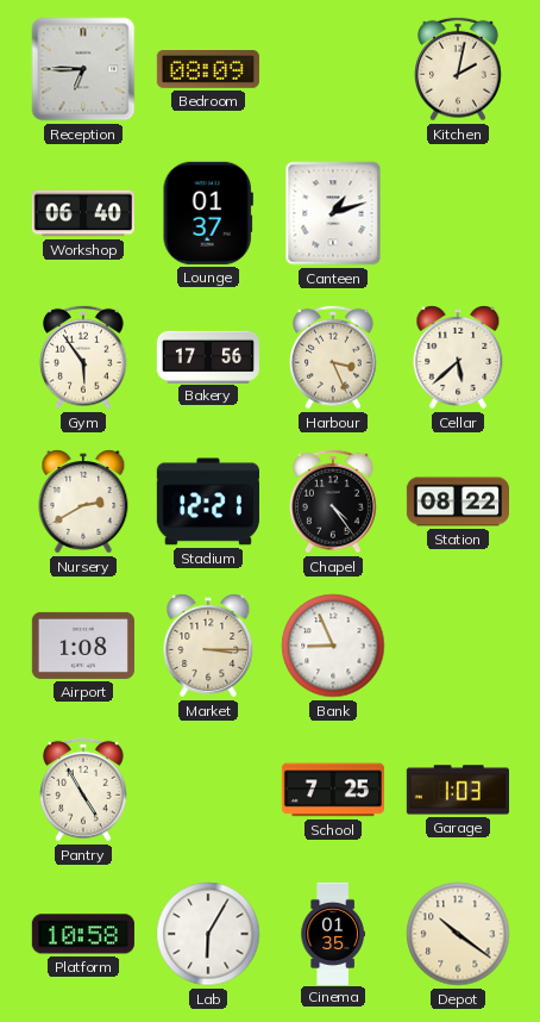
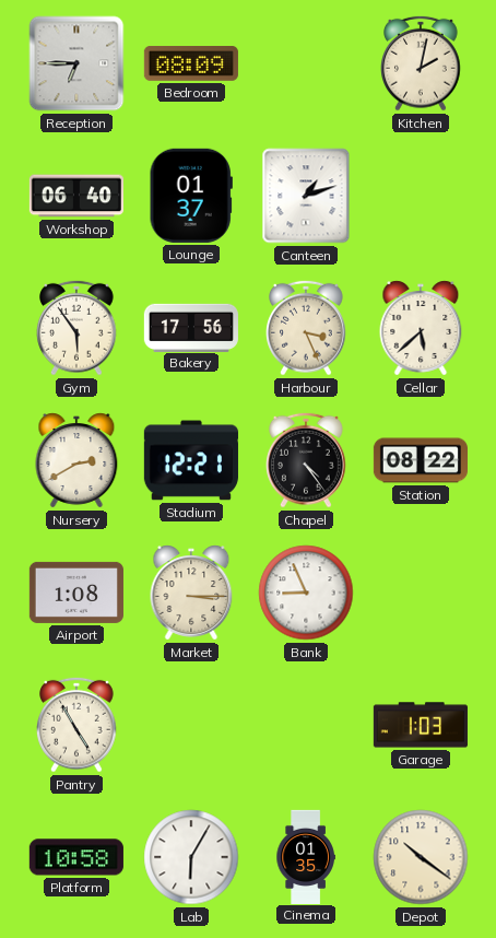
School: 7:25 -> none
